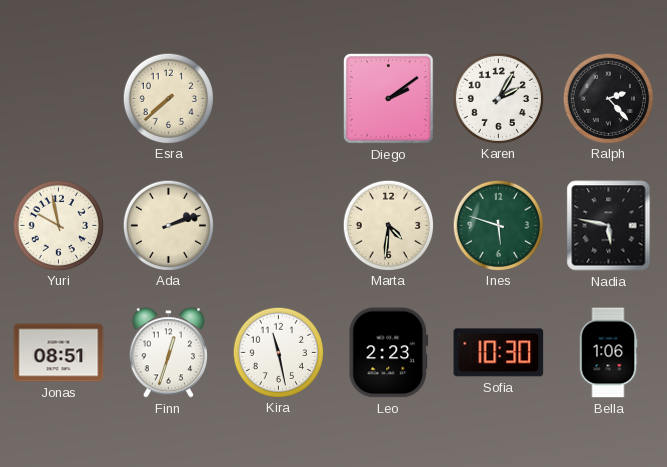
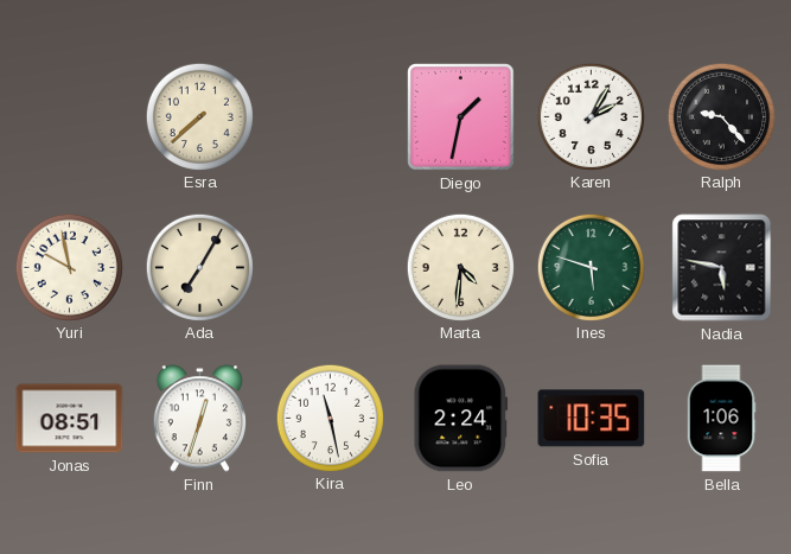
Diego: 2:09 -> 1:32
Ralph: 2:23 -> 9:23
Ada: 2:12 -> 7:05
Leo: 2:23 -> 2:24
Sofia: 10:30 -> 10:35
